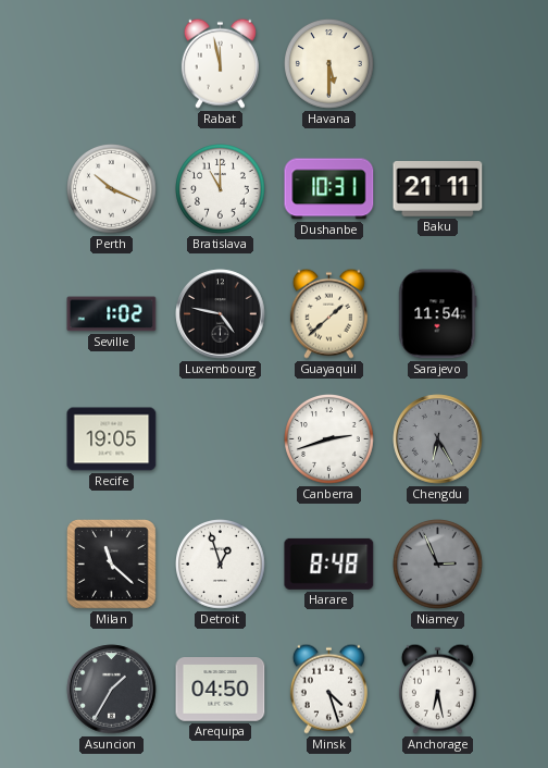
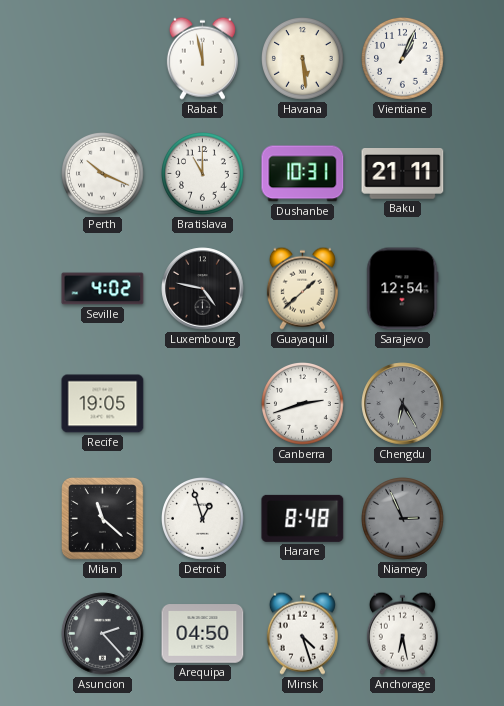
Havana: 5:30 -> 5:29
Vientiane: none -> 1:04
Seville: 1:02 -> 4:02
Sarajevo: 11:54 -> 12:54
Asuncion: 1:35 -> 2:23
